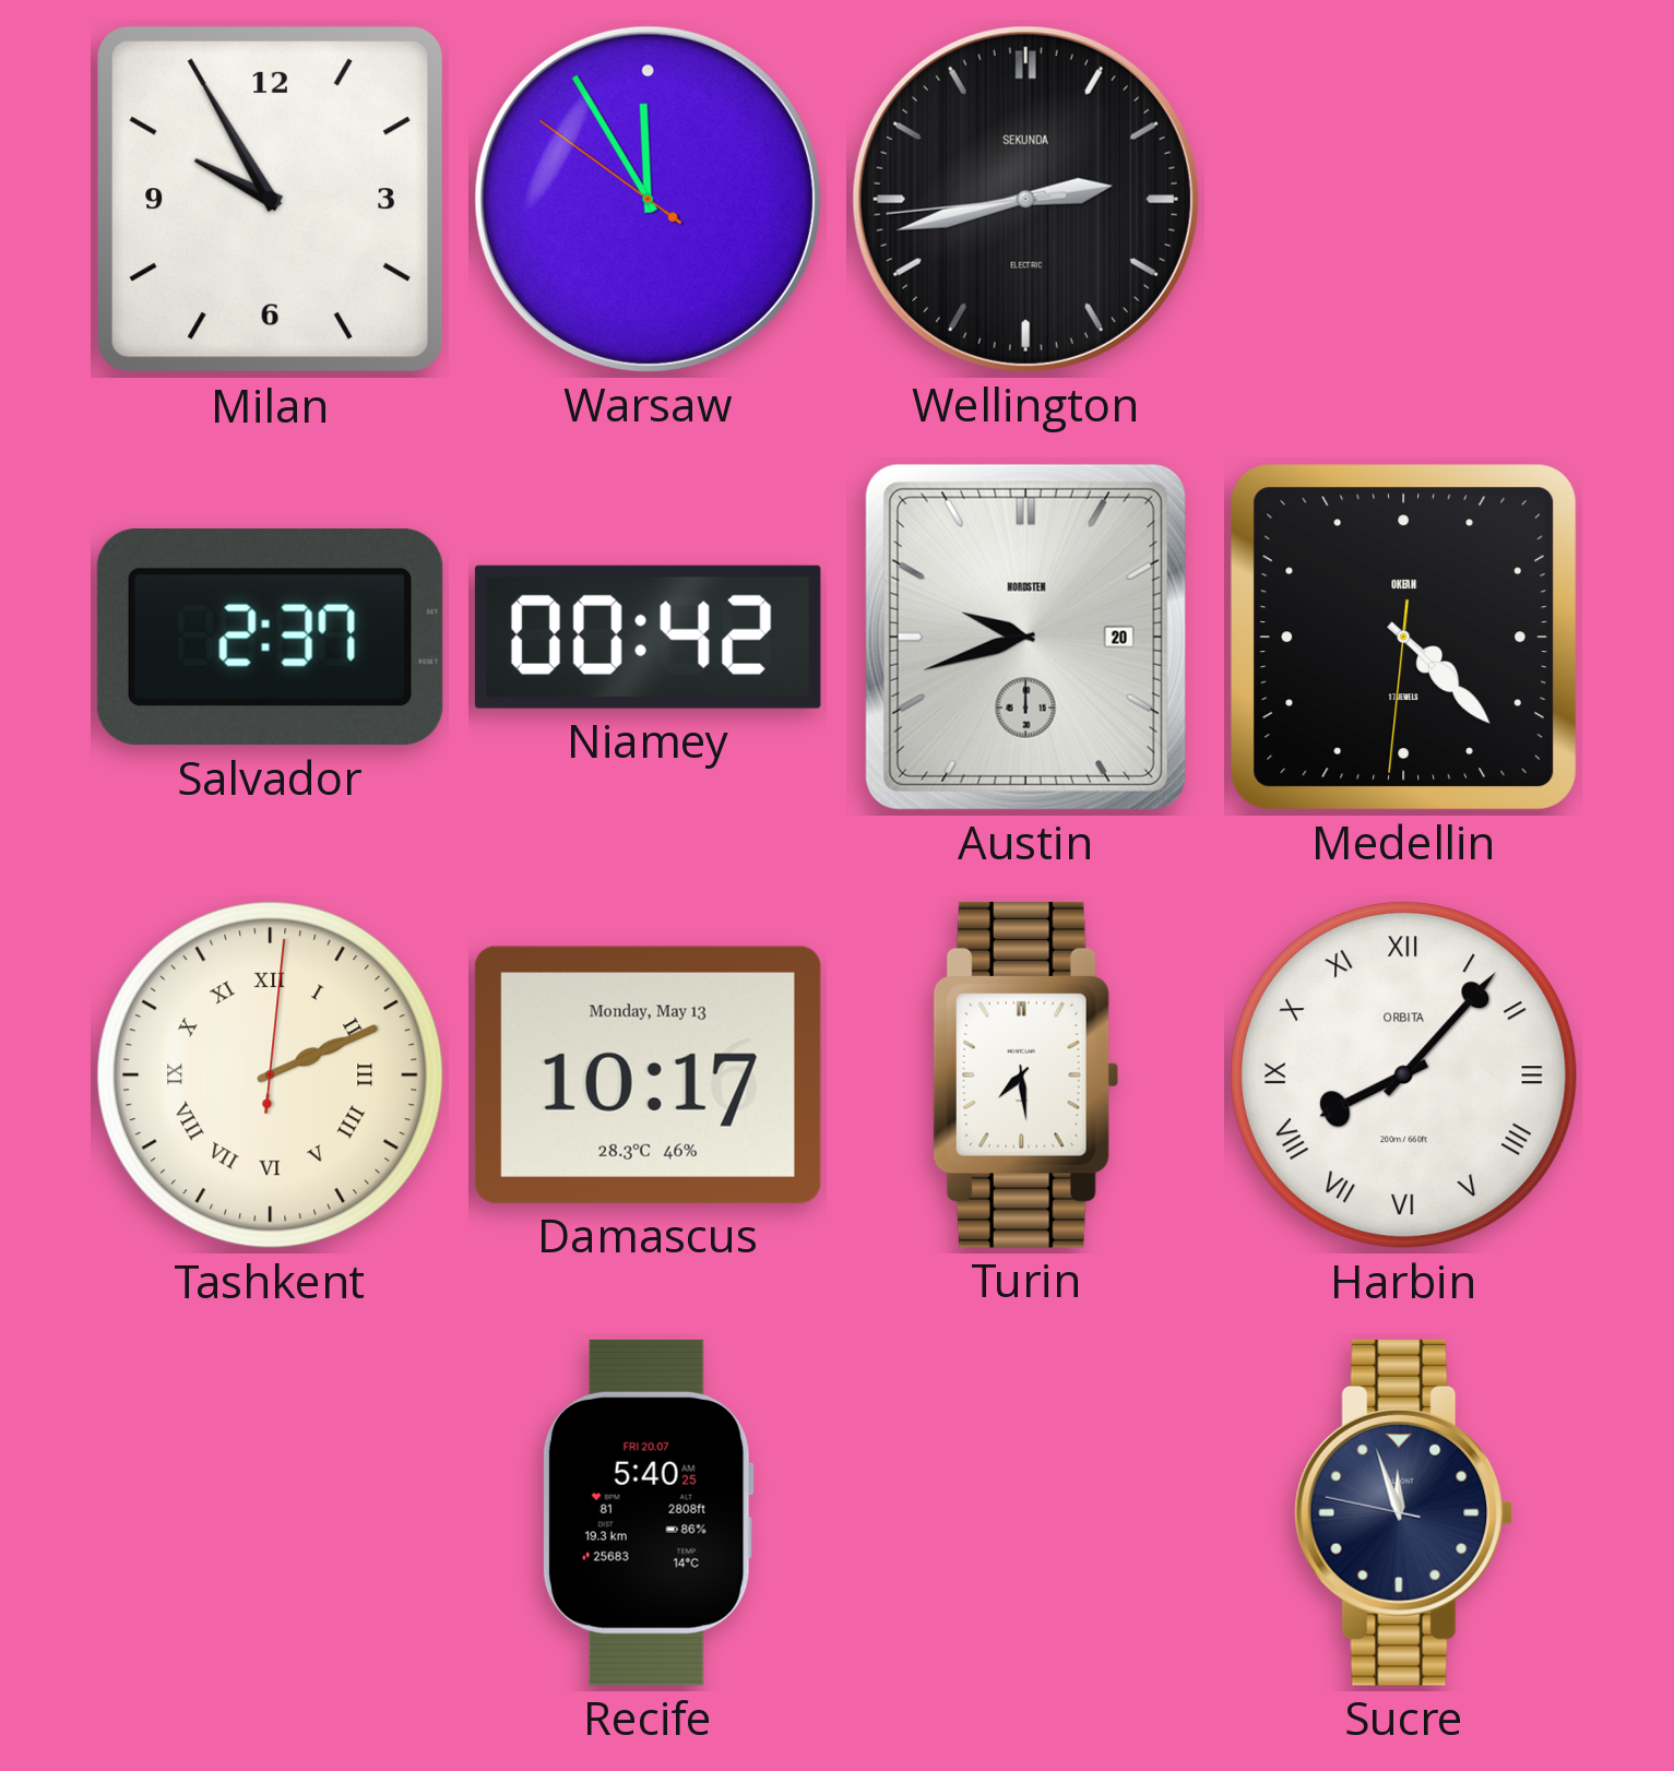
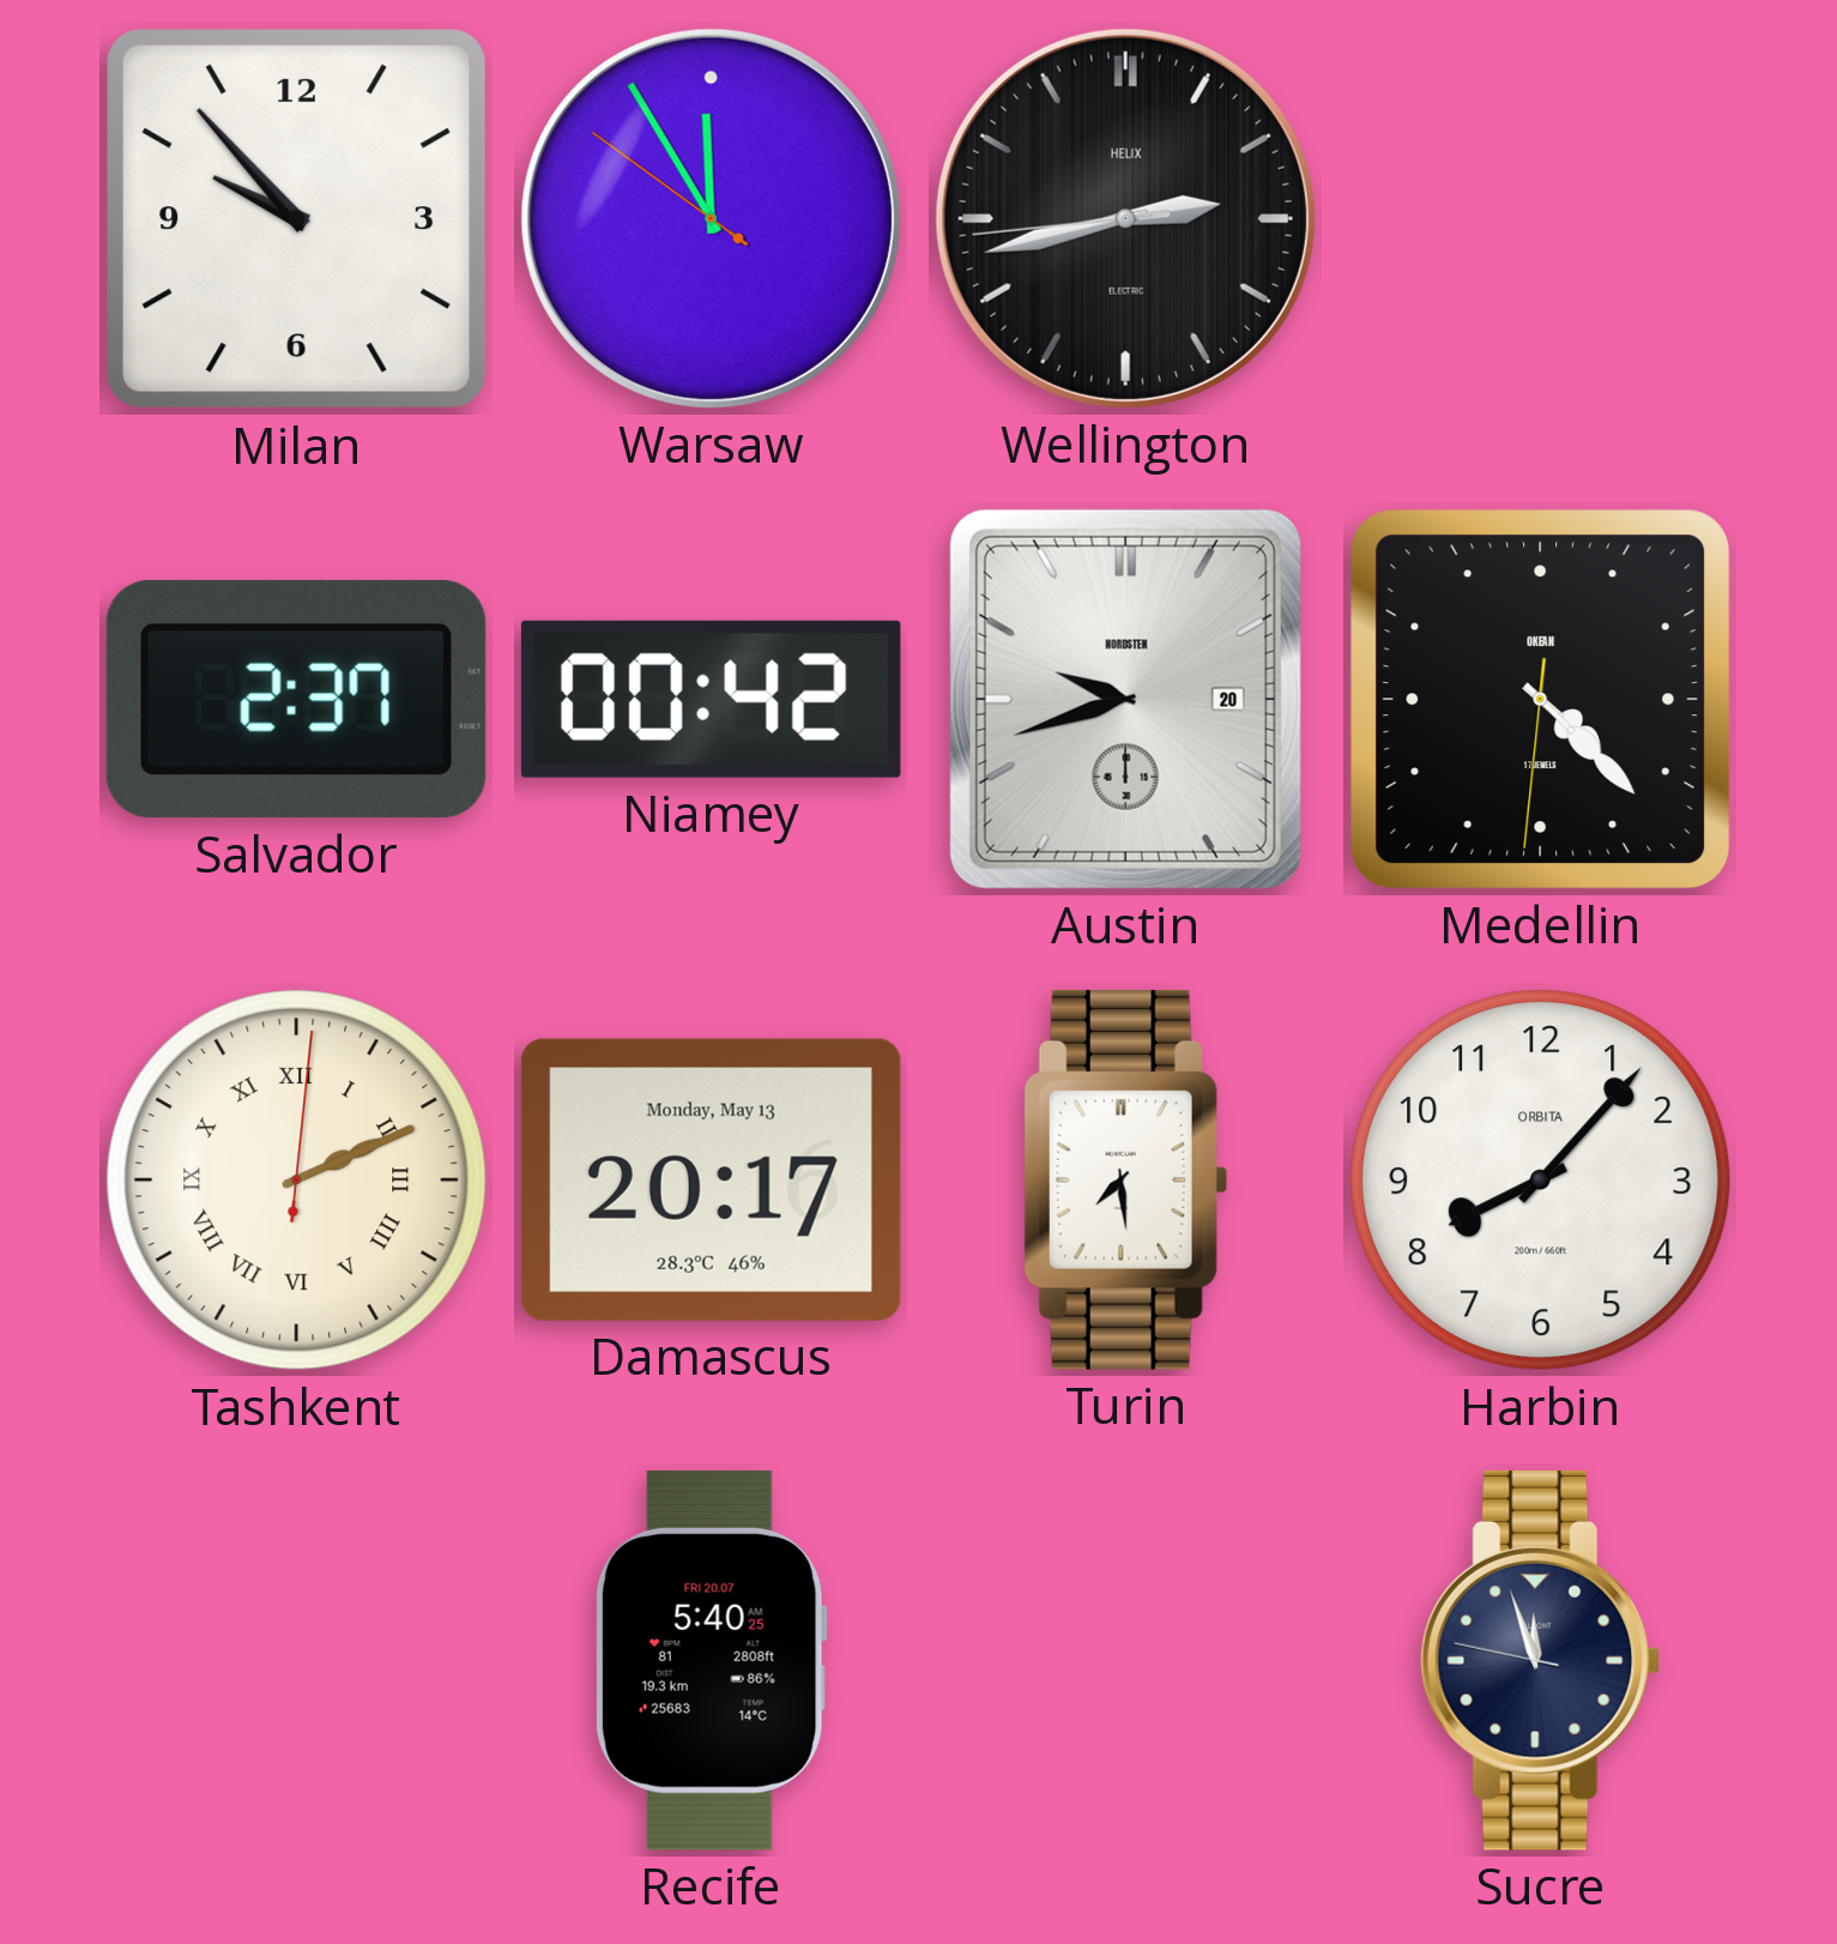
Milan: 9:55 -> 9:53
Wellington brand: SEKUNDA -> HELIX
Damascus: 10:17 -> 20:17
Harbin numerals: Roman -> Arabic
